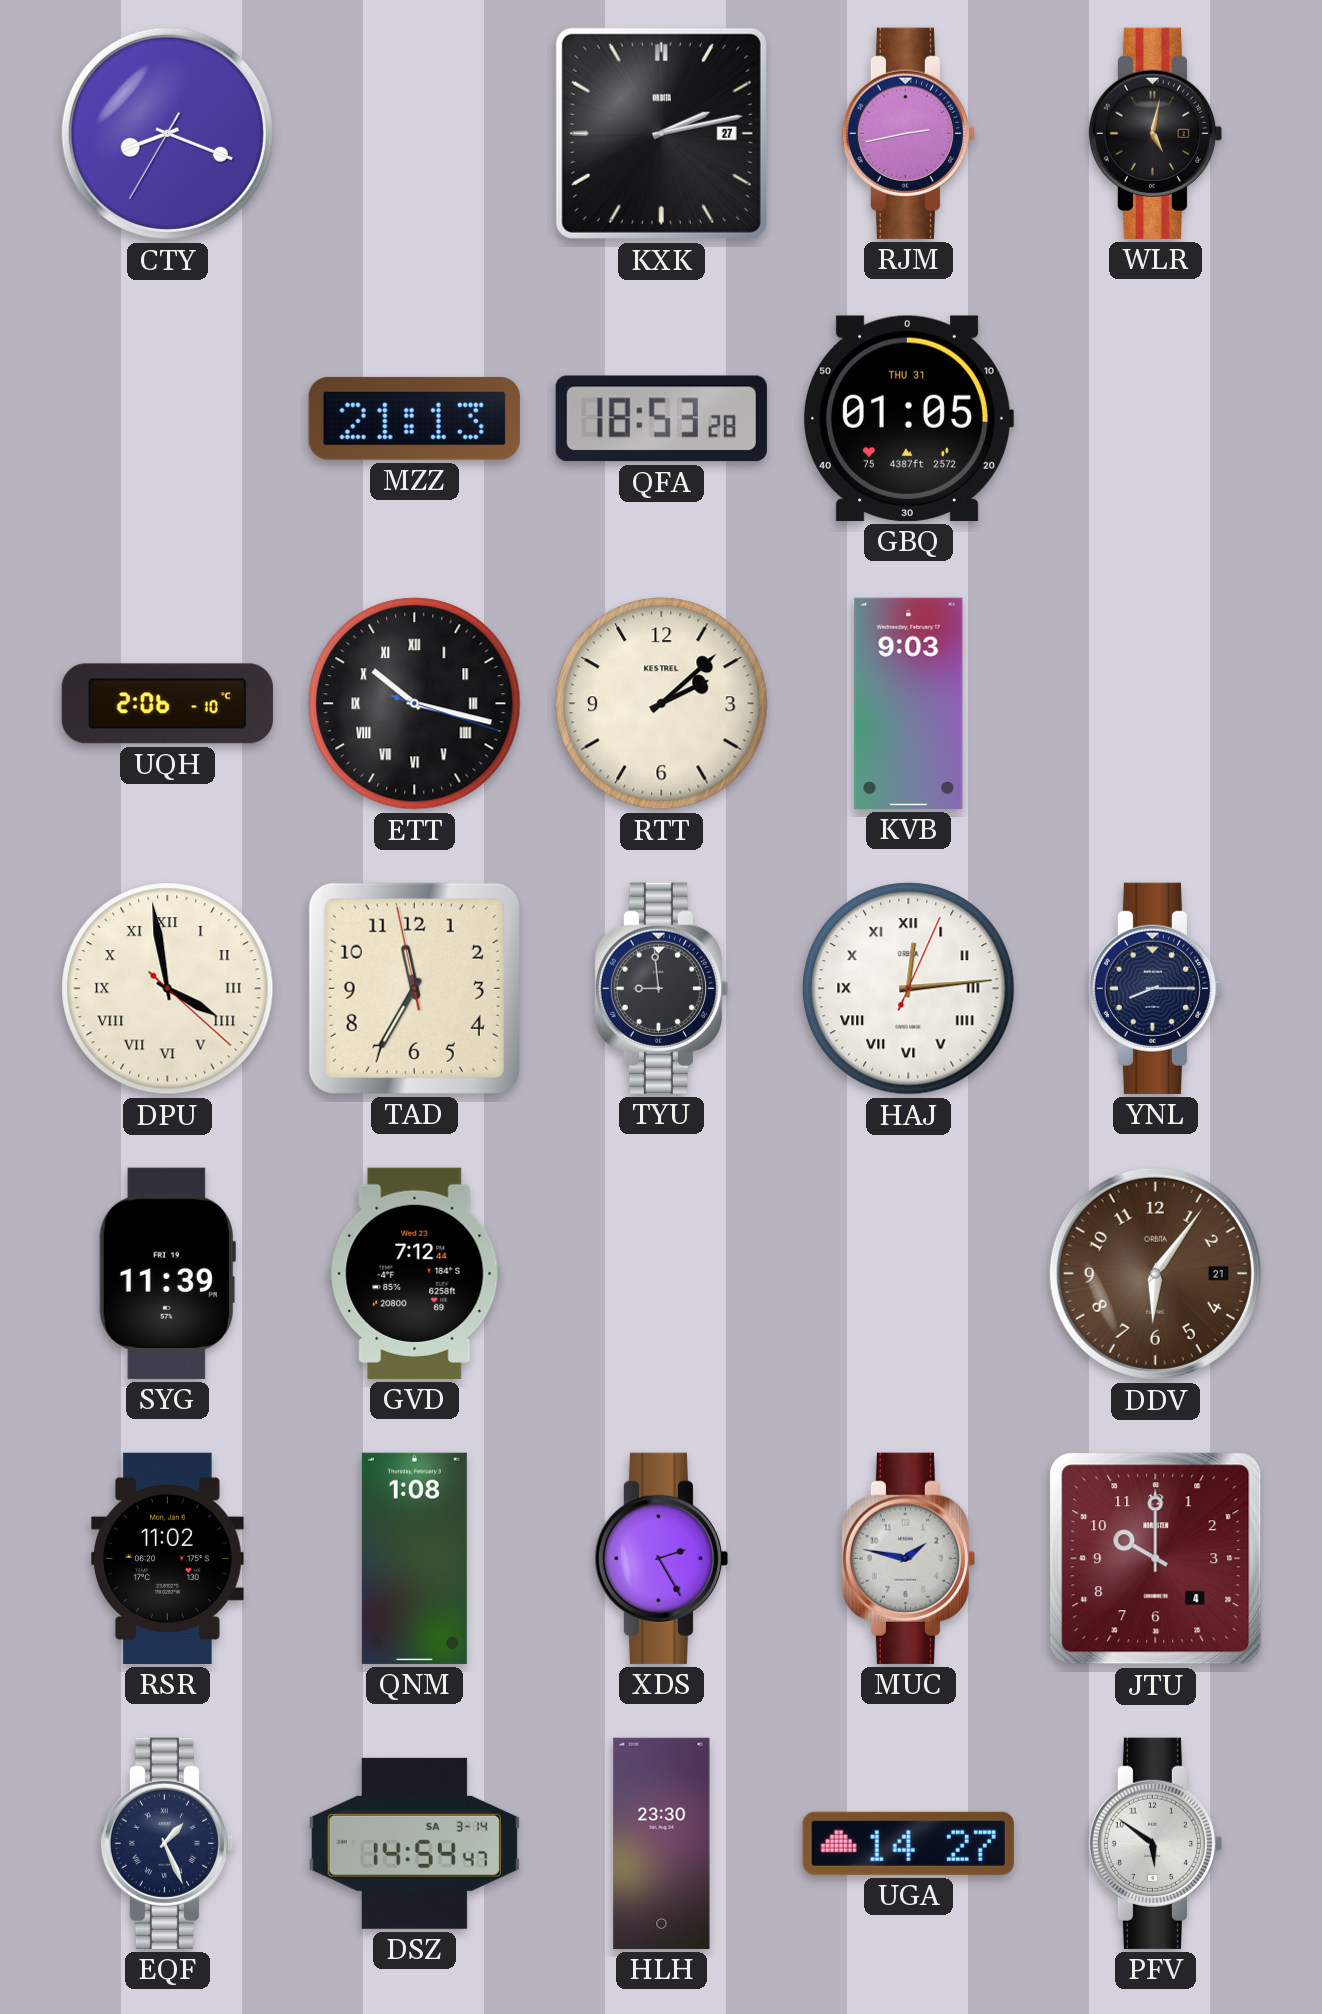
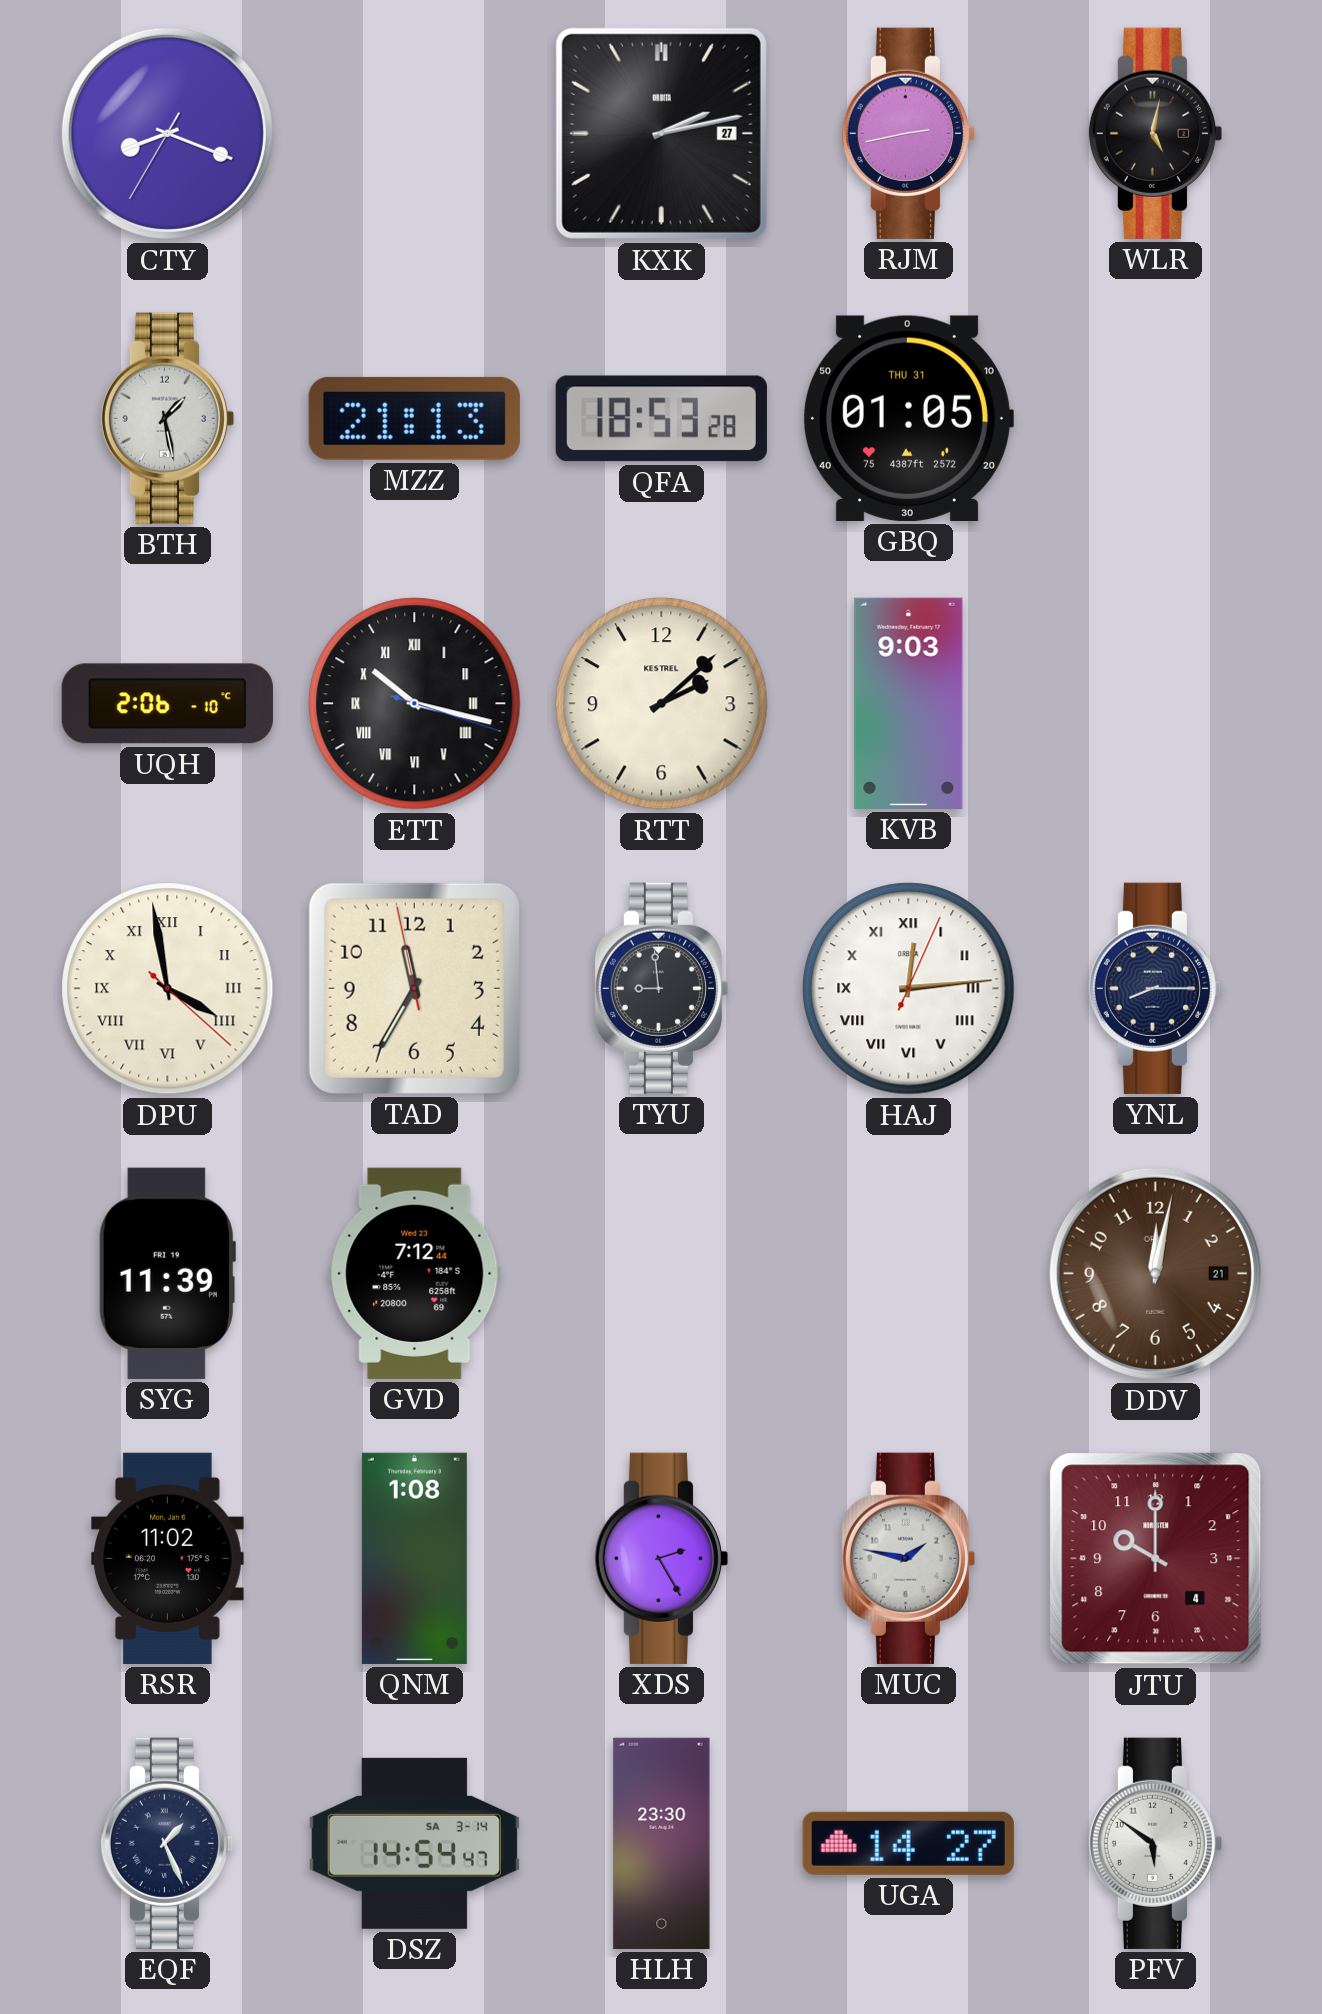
BTH: none -> 1:28
DDV: 6:06 -> 12:02
